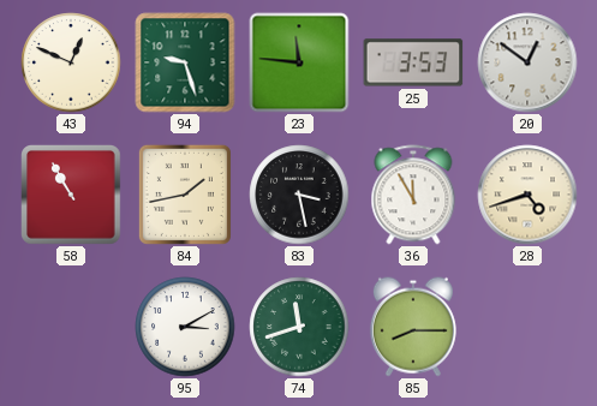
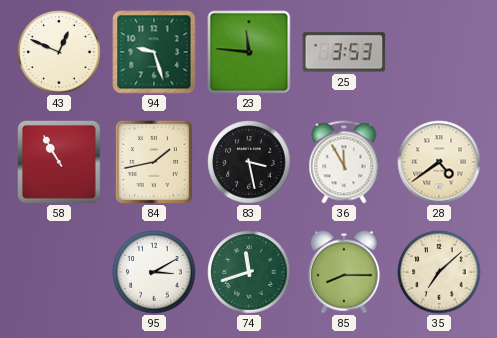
20: 12:51 -> none
28: 4:42 -> 4:39
35: none -> 7:08
